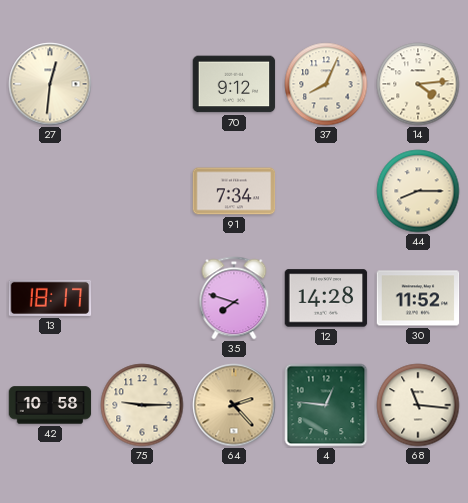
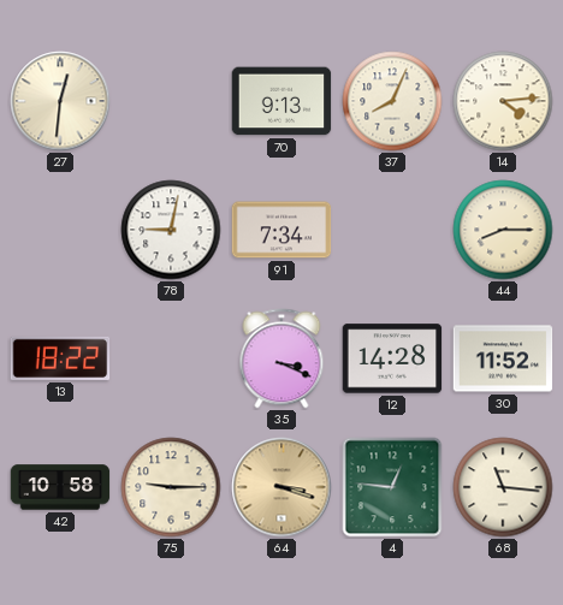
70: 9:12 -> 9:13
78: none -> 9:02
13: 18:17 -> 18:22
35: 7:48 -> 3:19
64: 2:23 -> 3:18
